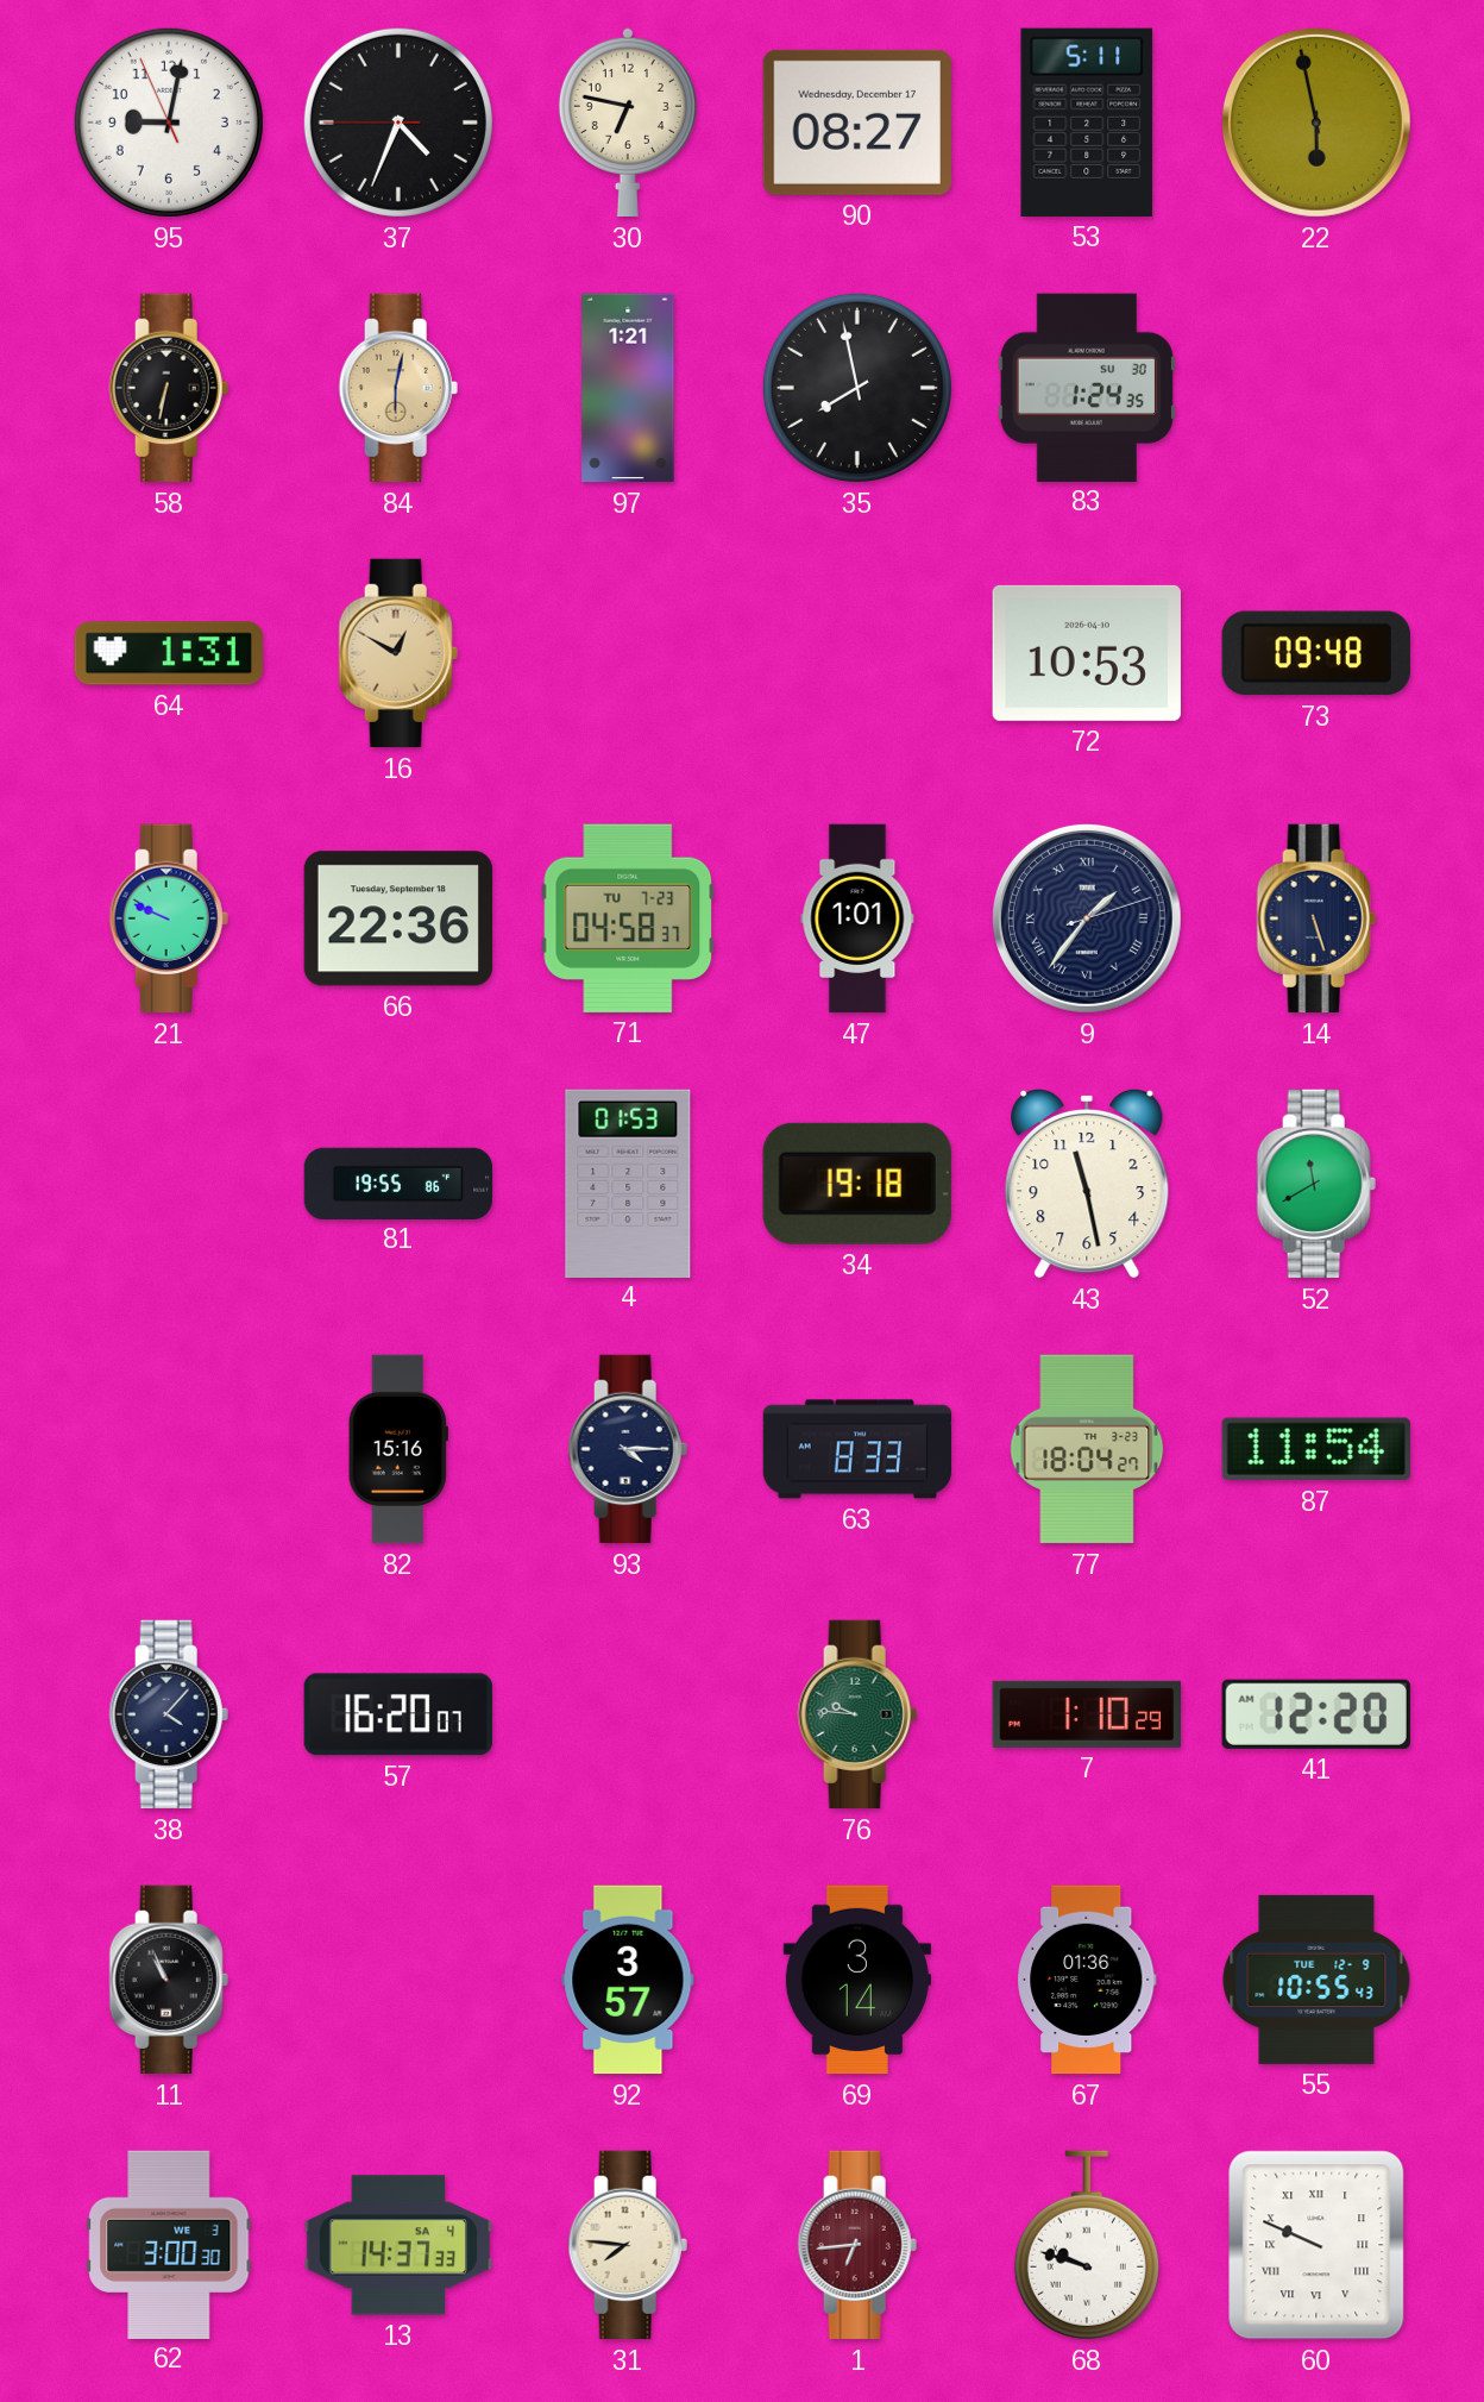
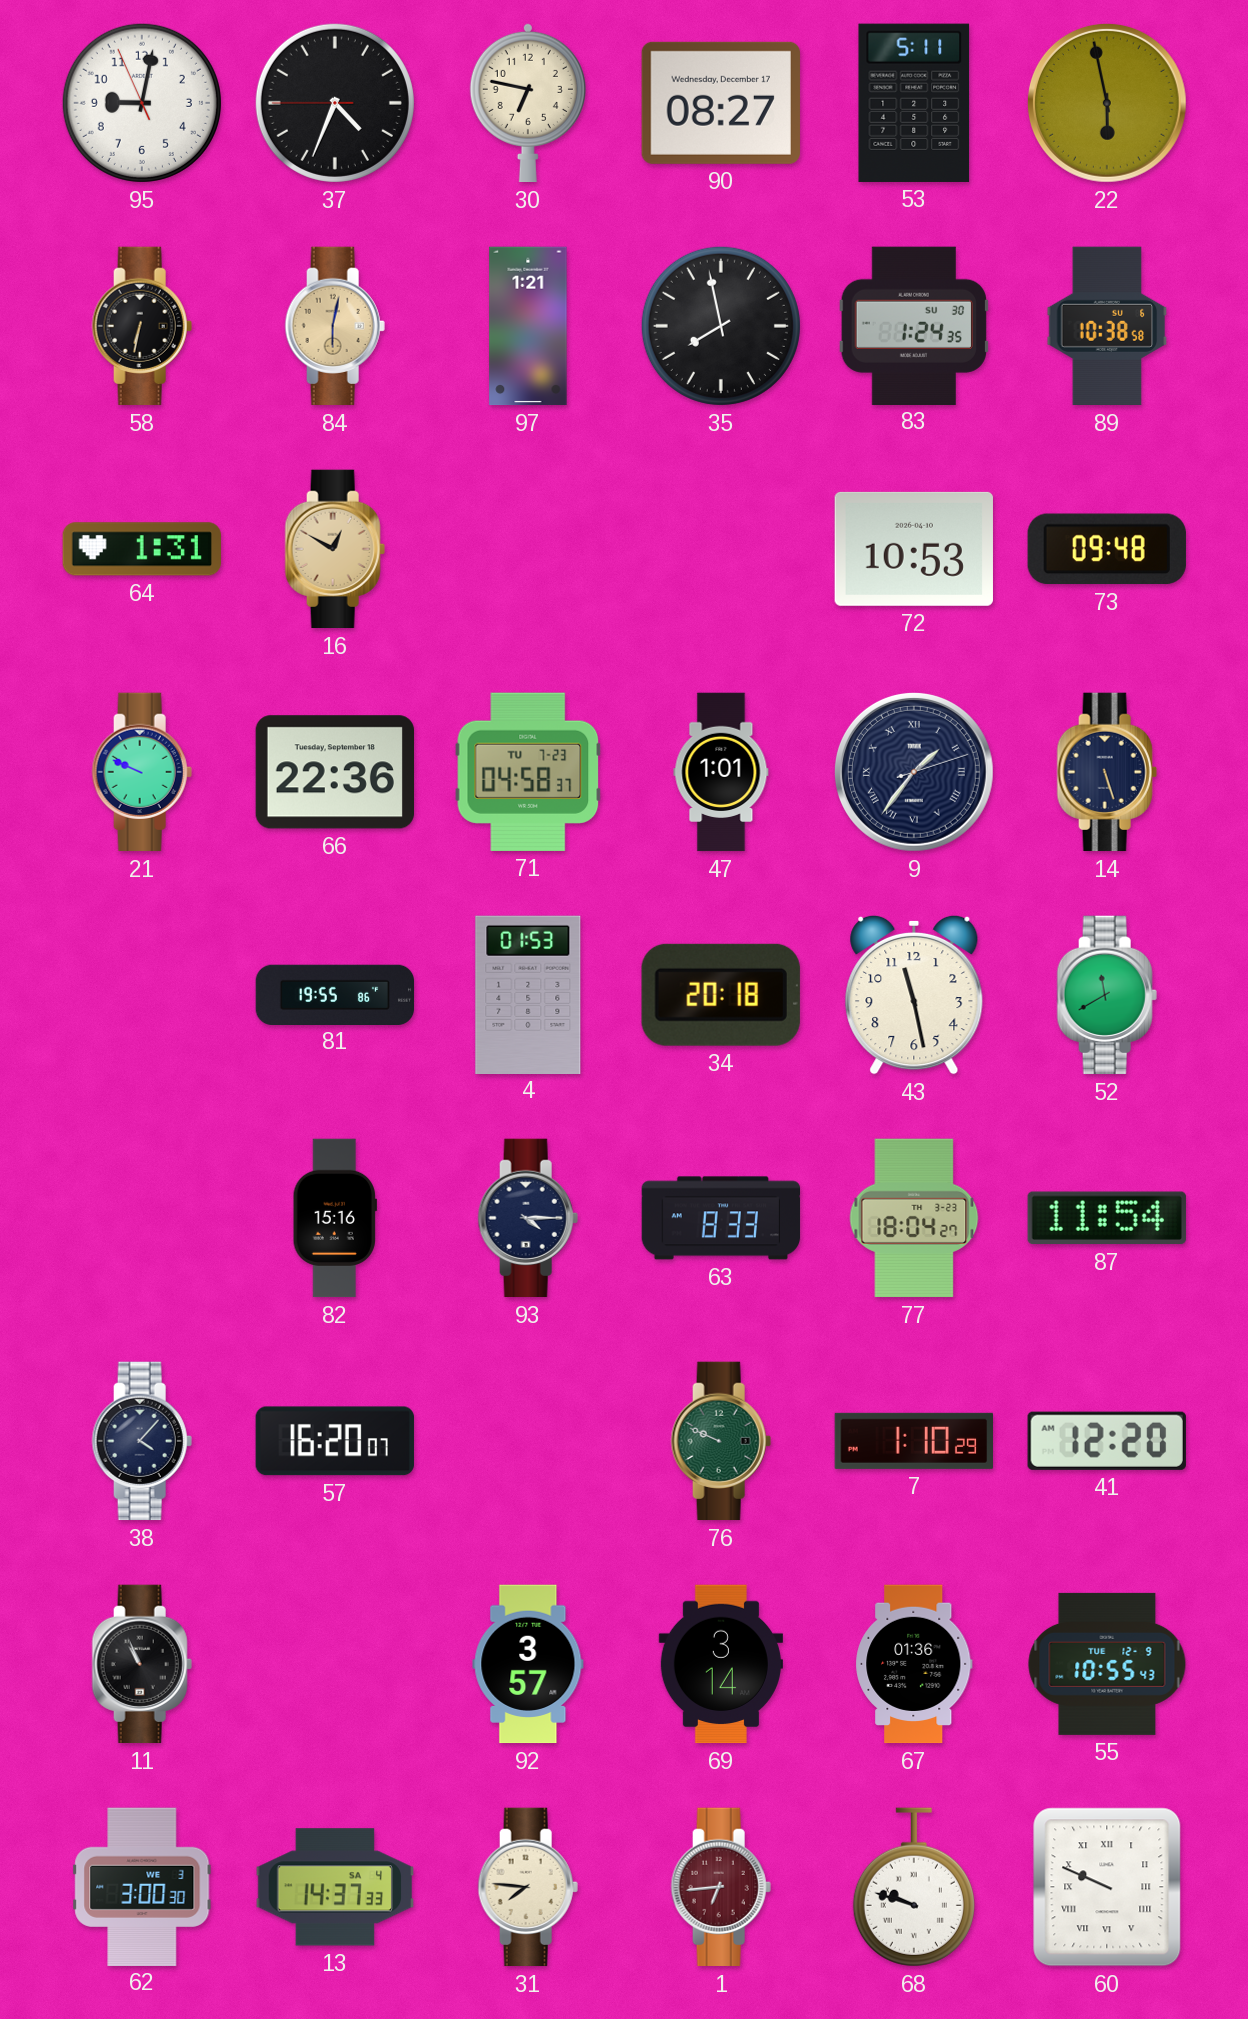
89: none -> 10:38
34: 19:18 -> 20:18
76: 9:46 -> 9:49
